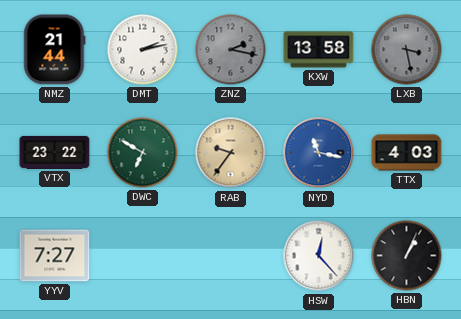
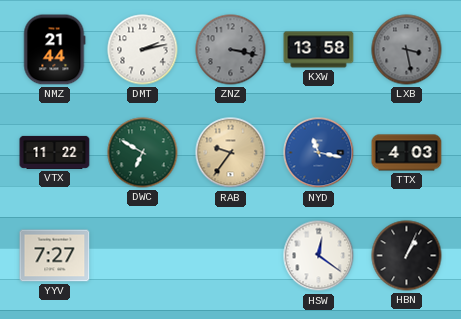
ZNZ: 2:17 -> 3:17
VTX: 23:22 -> 11:22
HSW: 12:23 -> 12:21
